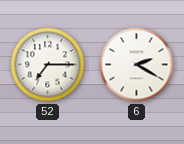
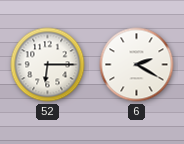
52: 7:15 -> 6:15
